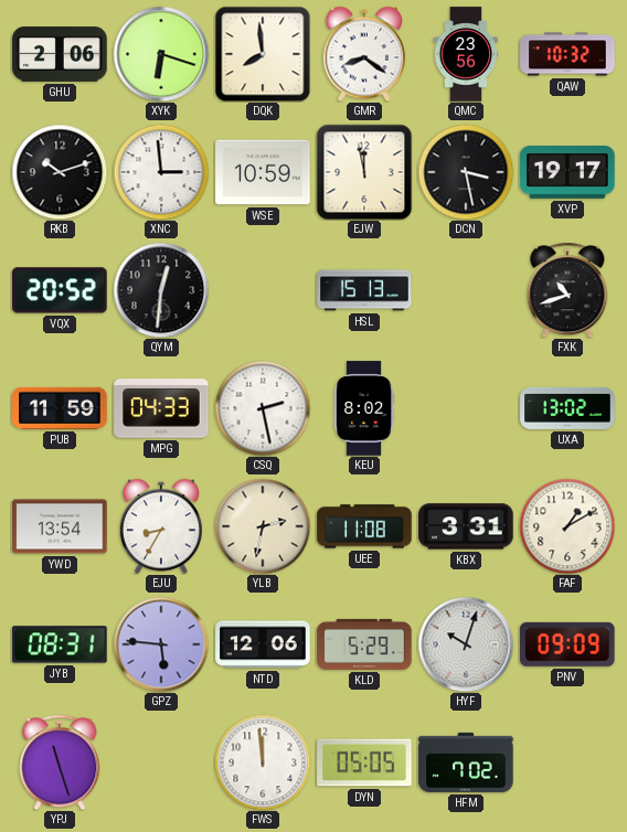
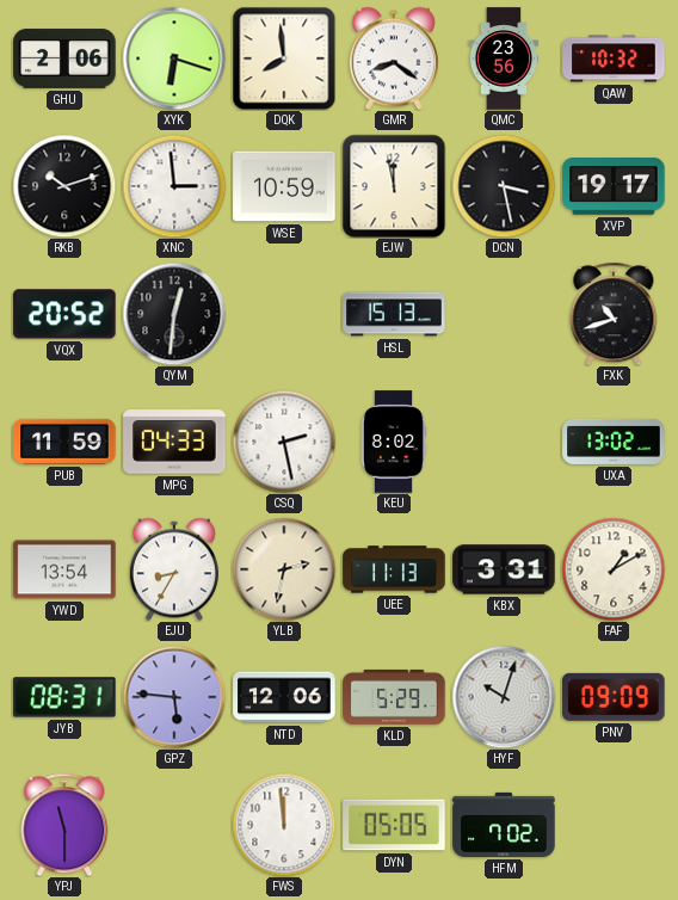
UEE: 11:08 -> 11:13
YPJ: 11:27 -> 11:30
